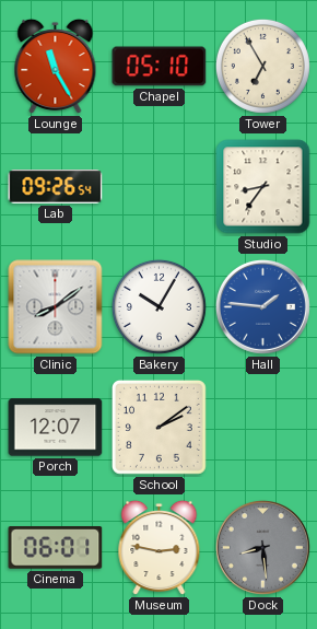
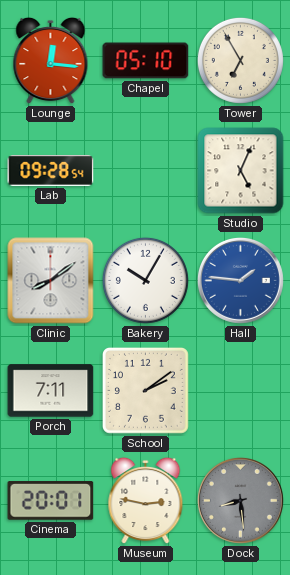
Lounge: 11:25 -> 12:16
Lab: 09:26 -> 09:28
Studio: 8:36 -> 5:04
Porch: 12:07 -> 7:11
Cinema: 06:01 -> 20:01
